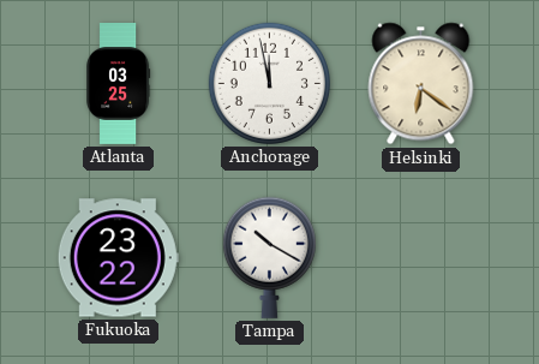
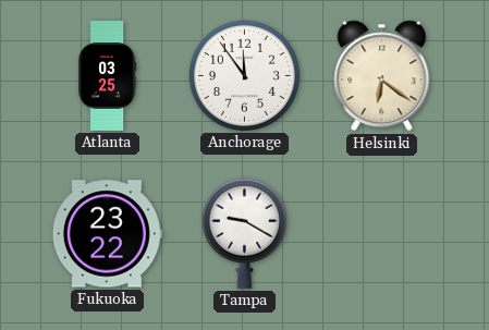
Anchorage: 11:58 -> 11:54
Tampa: 10:20 -> 9:20
